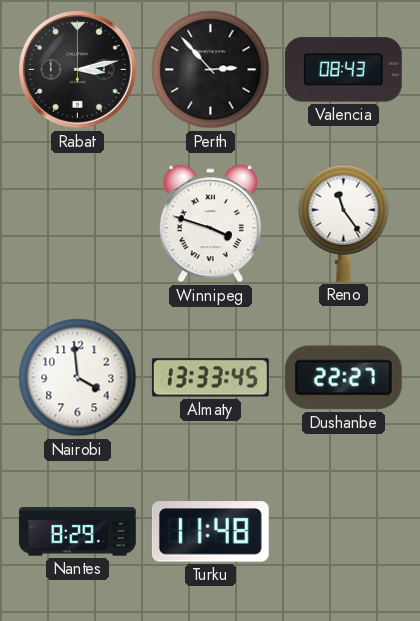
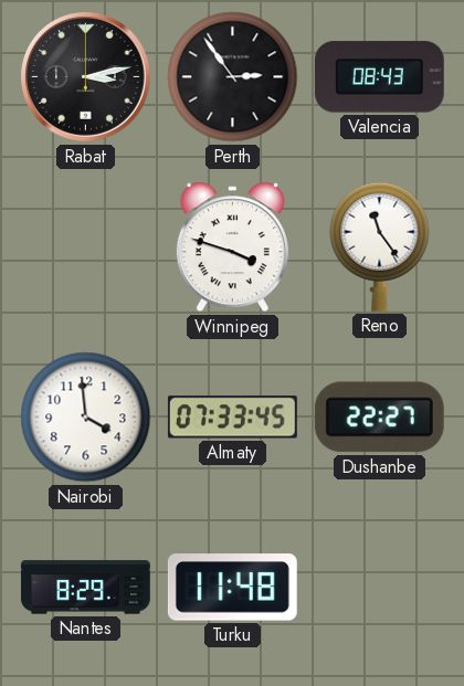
Perth: 2:53 -> 2:54
Almaty: 13:33 -> 07:33
